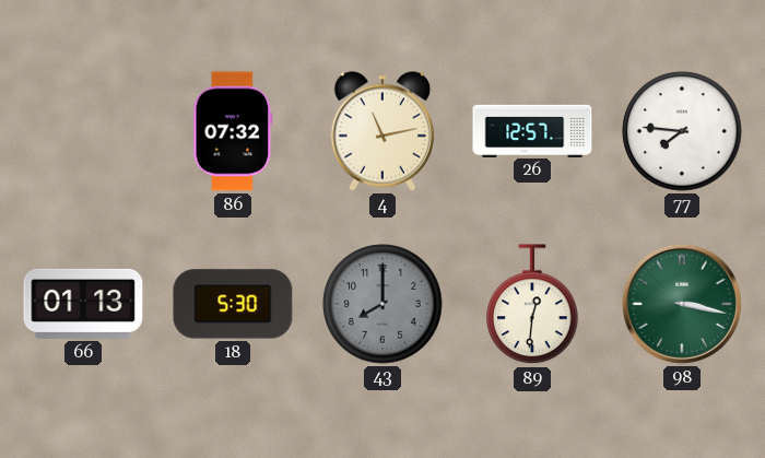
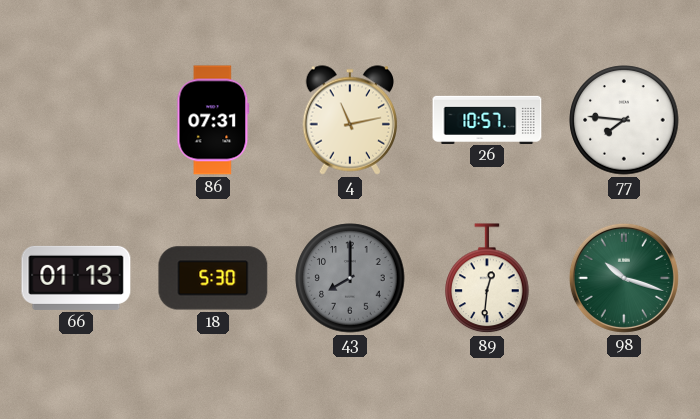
86: 07:32 -> 07:31
26: 12:57 -> 10:57
98: 3:17 -> 10:18
